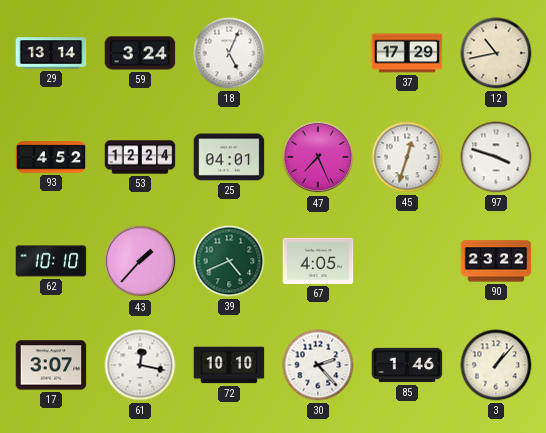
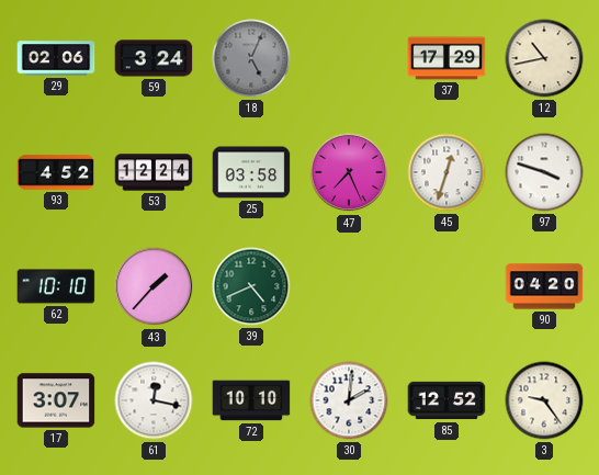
29: 13:14 -> 02:06
18 dial: white -> grey
25: 04:01 -> 03:58
67: 4:05 -> none
90: 23:22 -> 04:20
30: 2:23 -> 2:01
85: 1:46 -> 12:52
3: 1:07 -> 9:24
